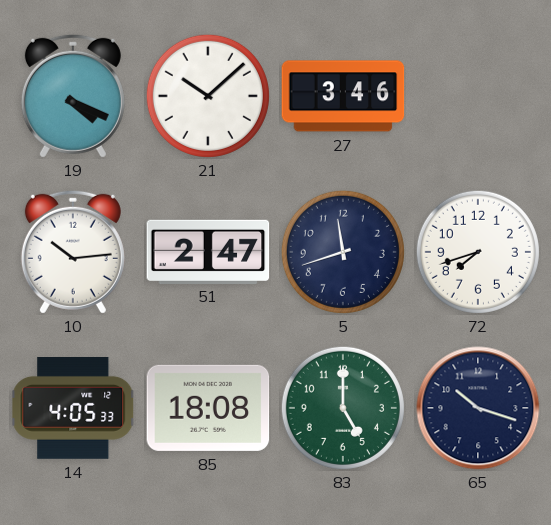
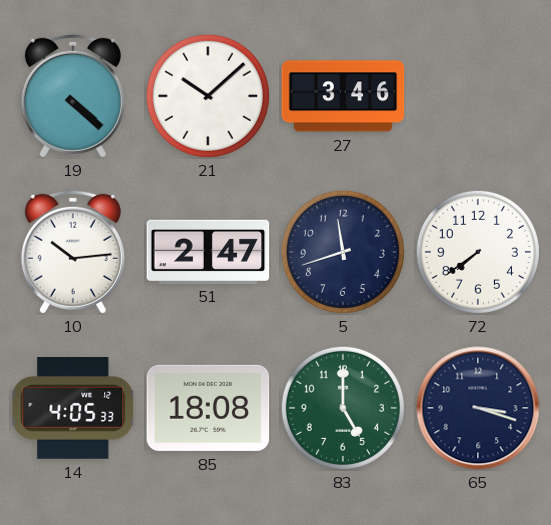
19: 4:19 -> 4:22
72: 7:42 -> 7:39
65: 10:18 -> 3:18
